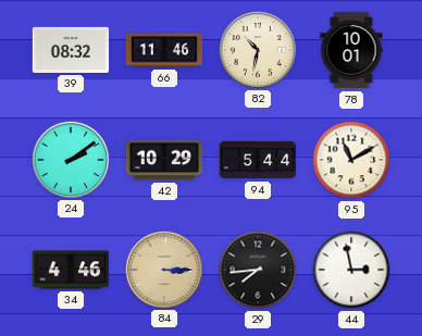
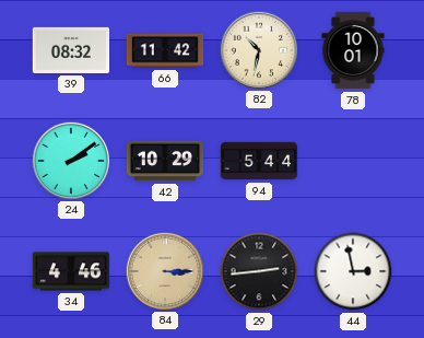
66: 11:46 -> 11:42
95: 11:10 -> none
29: 7:44 -> 2:44
